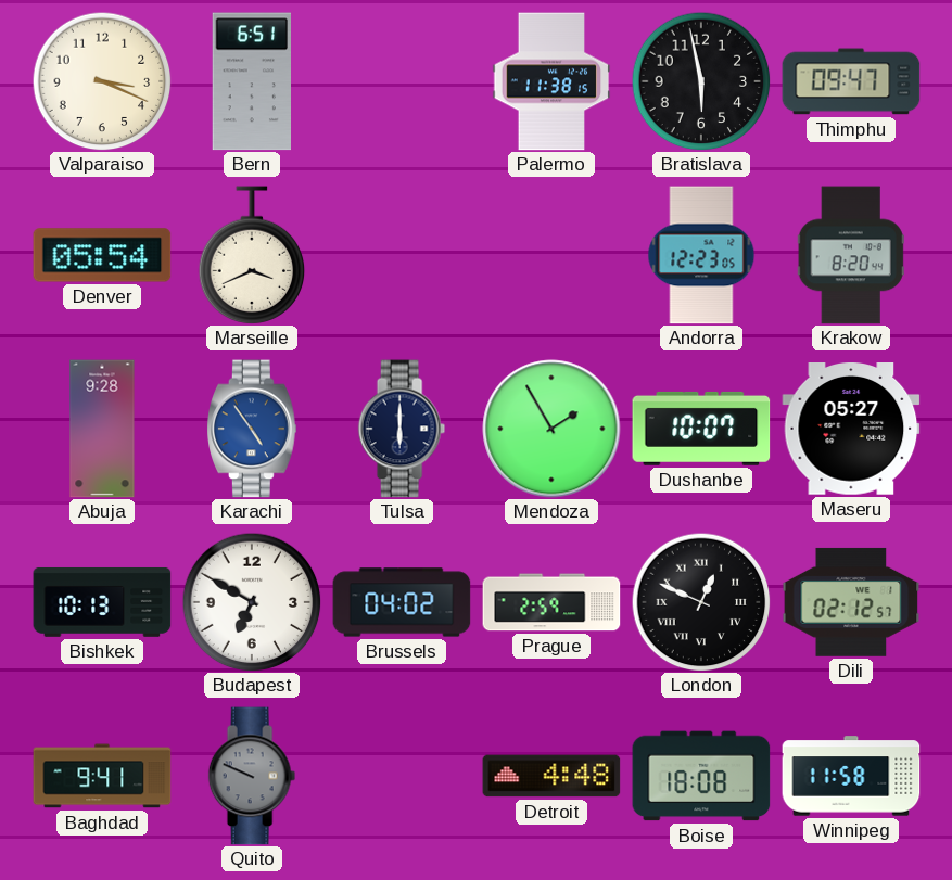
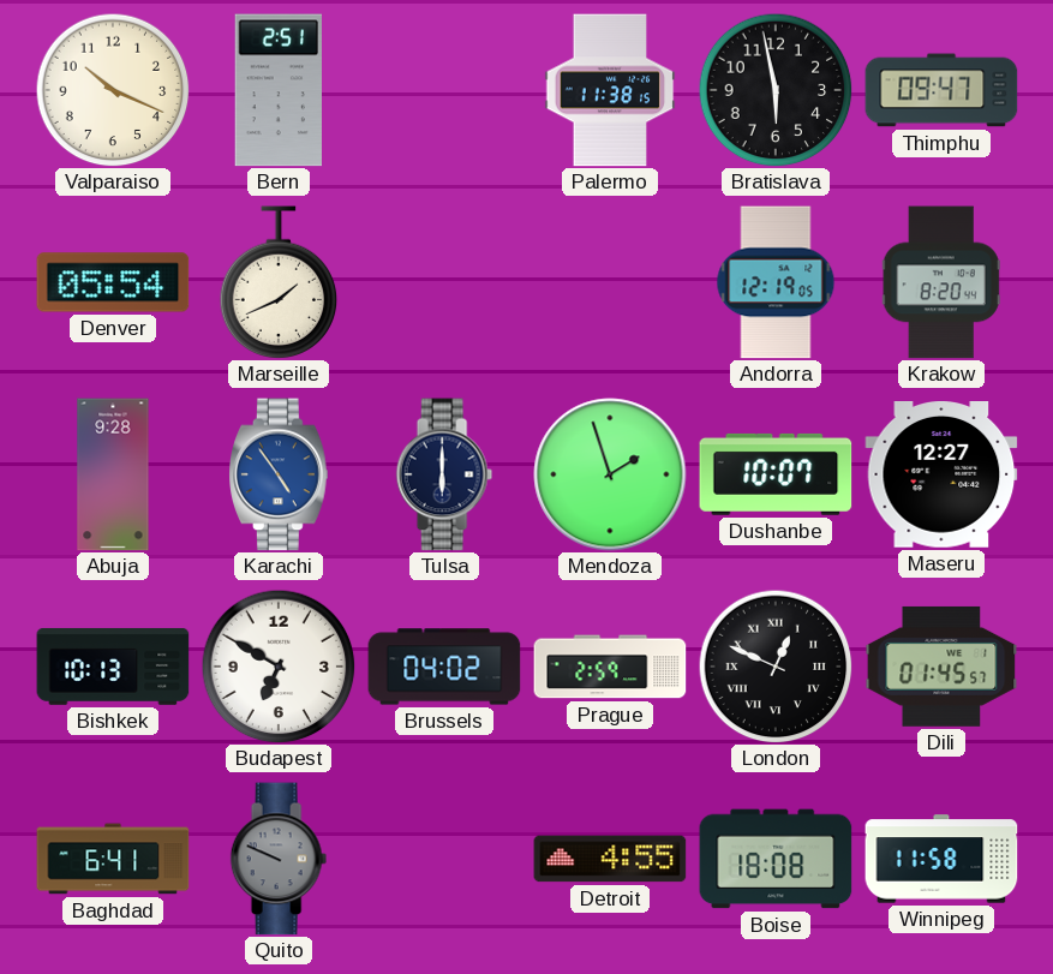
Valparaiso: 3:19 -> 10:19
Bern: 6:51 -> 2:51
Marseille: 3:41 -> 1:41
Andorra: 12:23 -> 12:19
Mendoza: 1:55 -> 1:57
Maseru: 05:27 -> 12:27
Dili: 02:12 -> 01:45
Baghdad: 9:41 -> 6:41
Detroit: 4:48 -> 4:55
